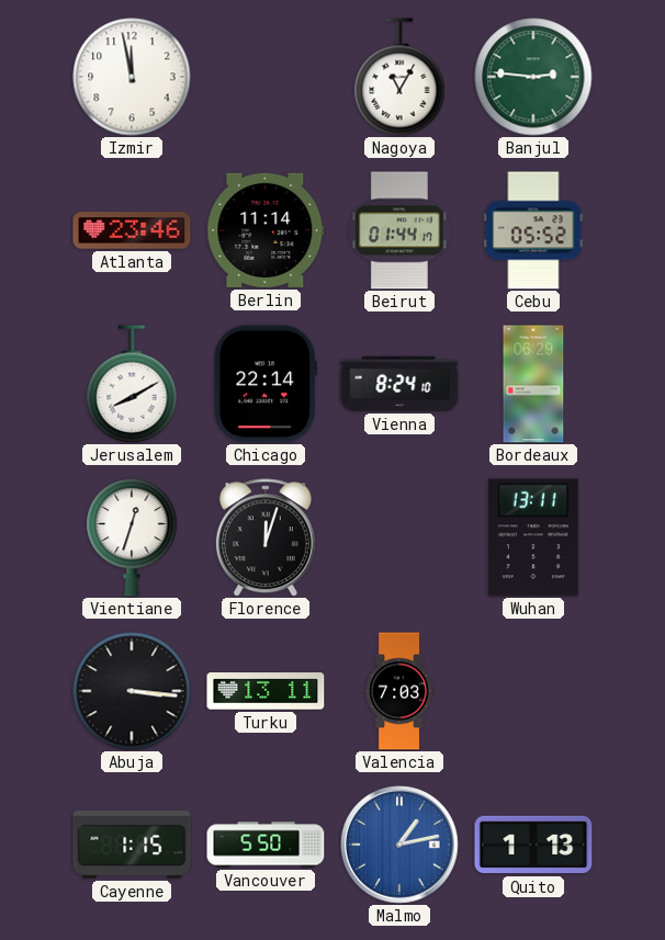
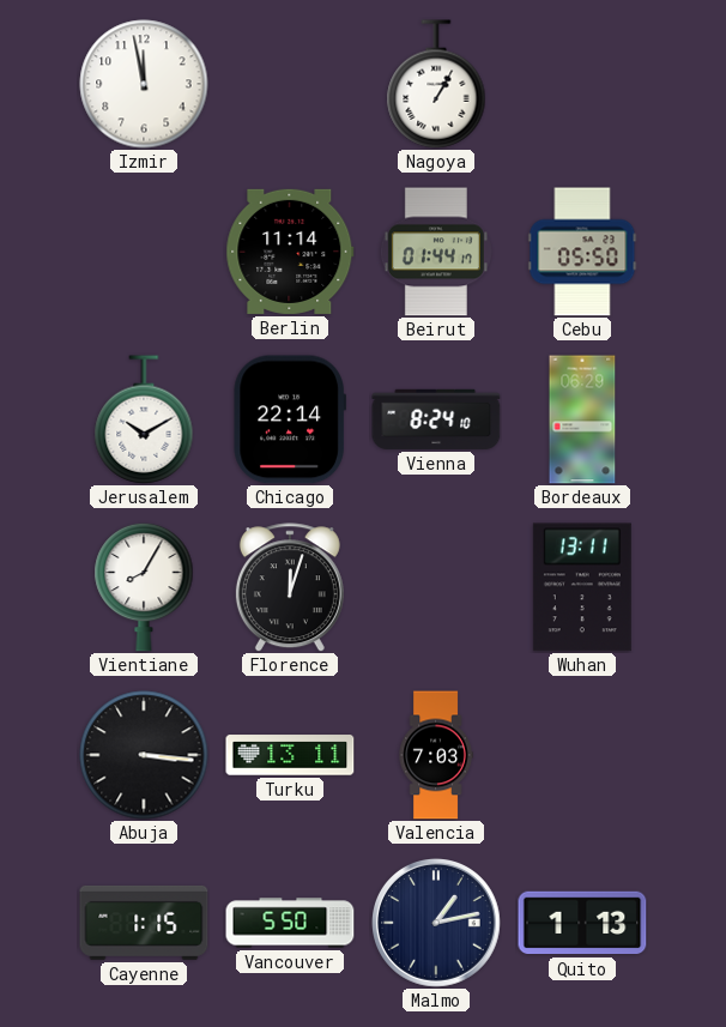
Nagoya: 11:05 -> 1:05
Banjul: 2:46 -> none
Atlanta: 23:46 -> none
Cebu: 05:52 -> 05:50
Jerusalem: 8:10 -> 10:10
Vientiane: 12:33 -> 8:05
Malmo dial: blue -> navy
